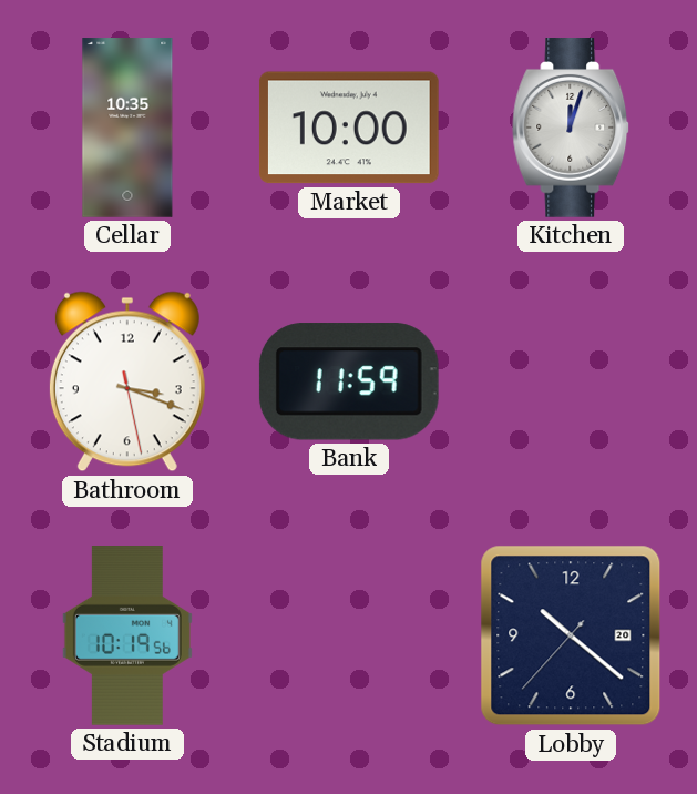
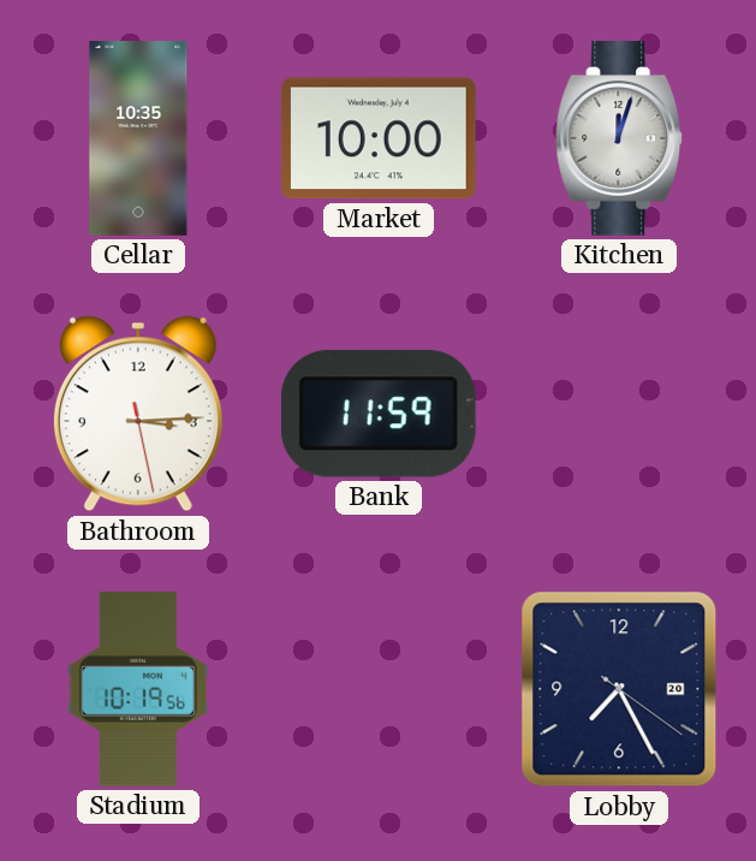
Bathroom: 3:18 -> 3:14
Lobby: 10:21 -> 7:25
